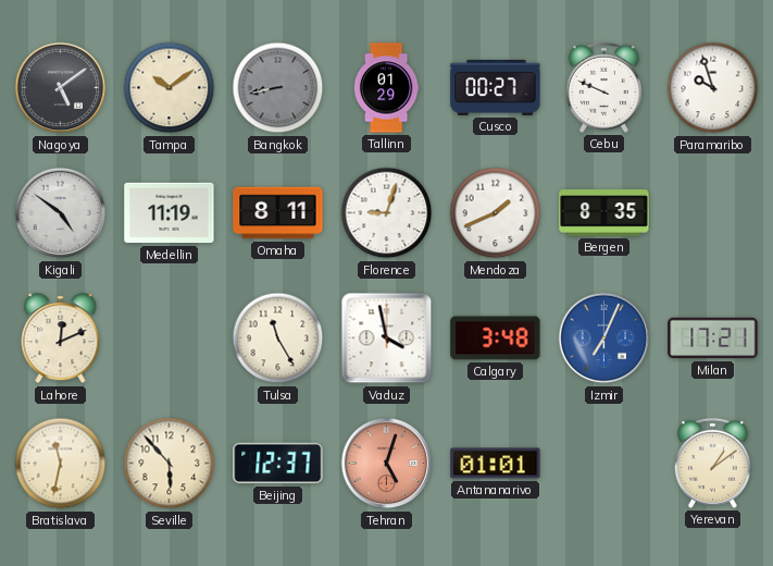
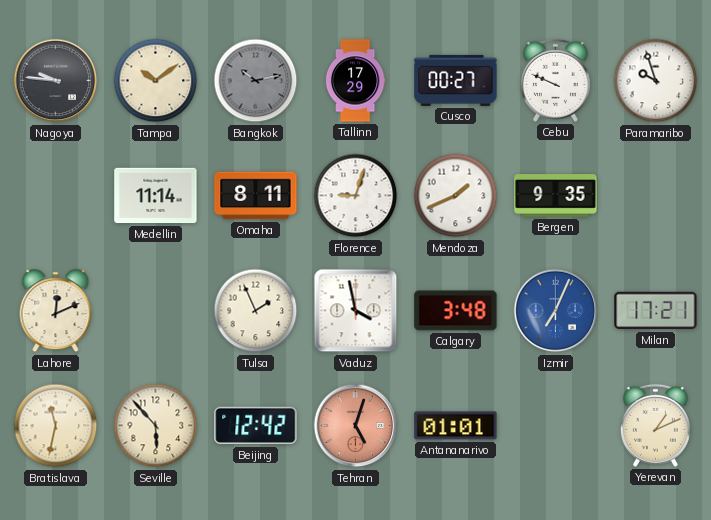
Nagoya: 5:09 -> 9:46
Bangkok: 8:43 -> 10:13
Tallinn: 01:29 -> 17:29
Kigali: 4:51 -> none
Medellin: 11:19 -> 11:14
Bergen: 8:35 -> 9:35
Tulsa: 11:25 -> 1:56
Beijing: 12:37 -> 12:42
Yerevan: 1:09 -> 1:11
